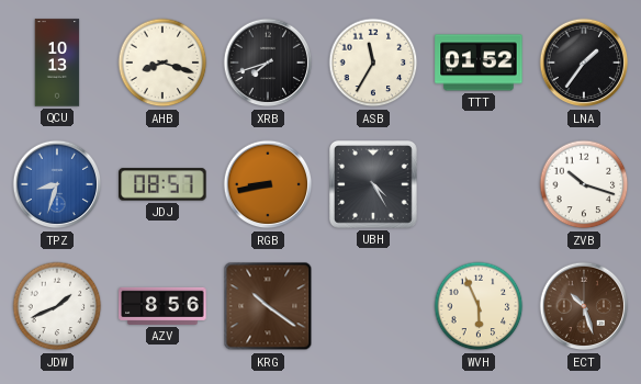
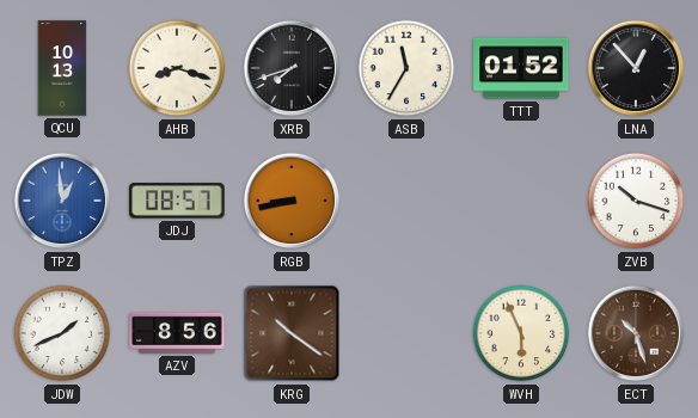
LNA: 1:36 -> 12:53
TPZ: 8:33 -> 12:59
UBH: 4:25 -> none
